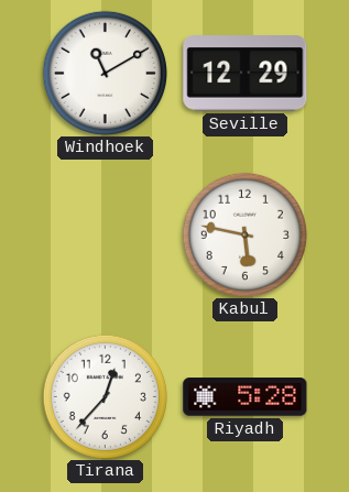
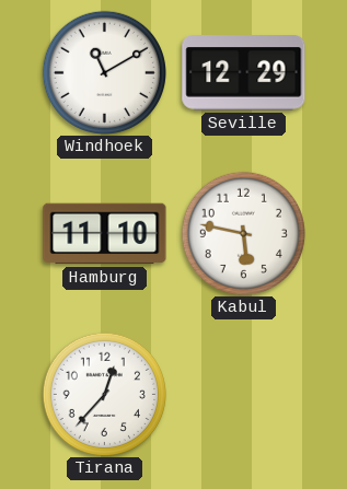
Hamburg: none -> 11:10
Riyadh: 5:28 -> none
